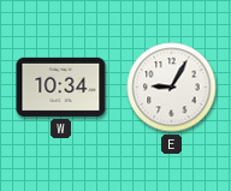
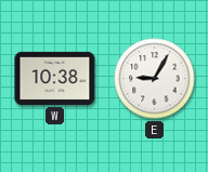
W: 10:34 -> 10:38
